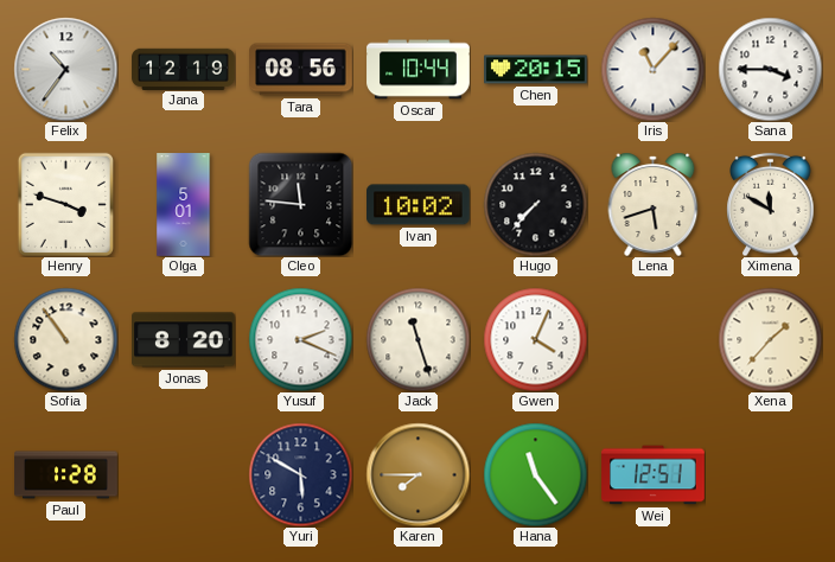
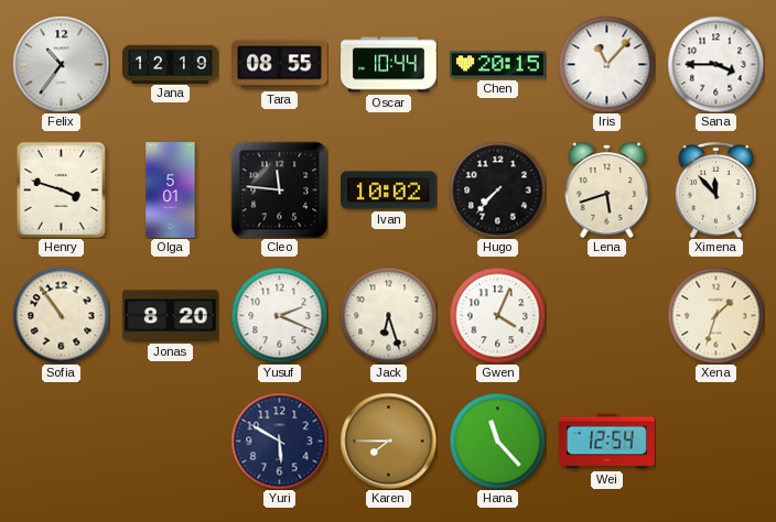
Tara: 08:56 -> 08:55
Ximena: 11:50 -> 11:53
Jack: 11:27 -> 6:27
Xena: 1:37 -> 1:33
Paul: 1:28 -> none
Hana: 11:24 -> 11:23
Wei: 12:51 -> 12:54
